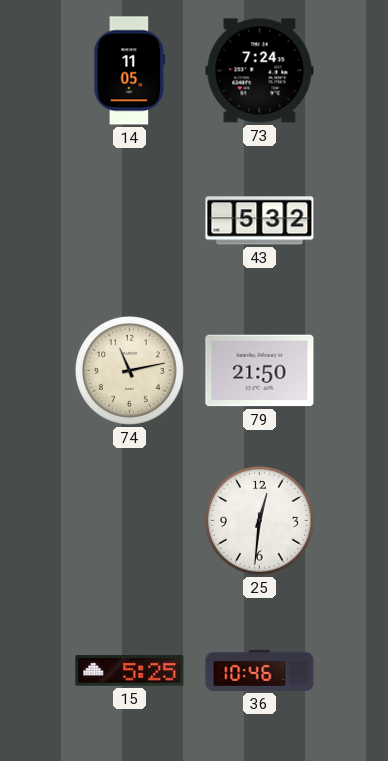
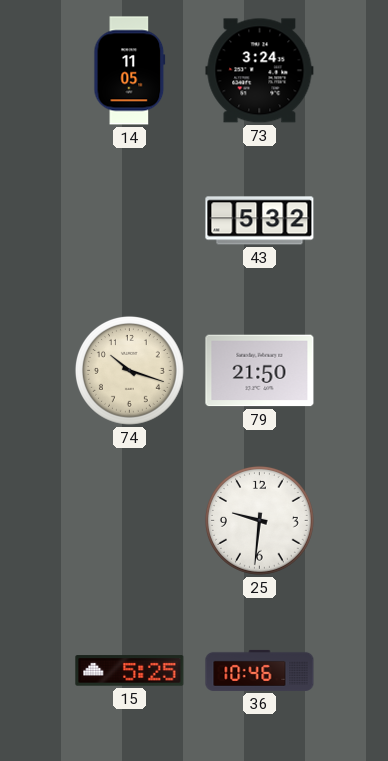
73: 7:24 -> 3:24
74: 11:13 -> 10:18
25: 12:31 -> 9:31
